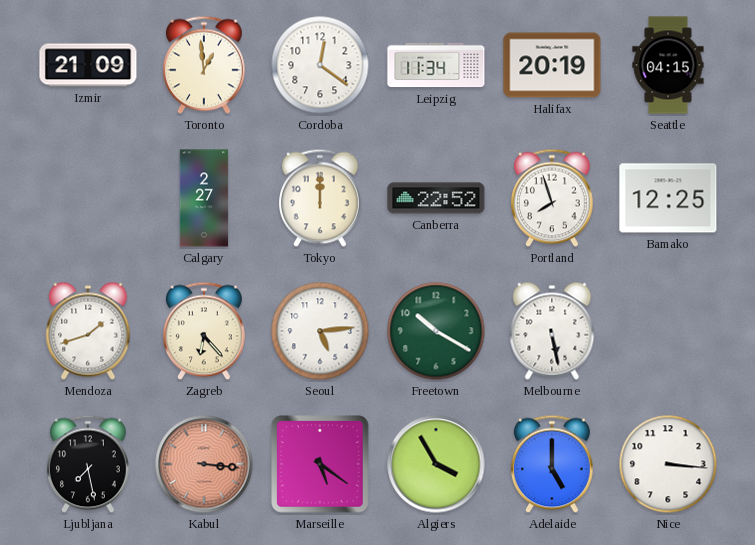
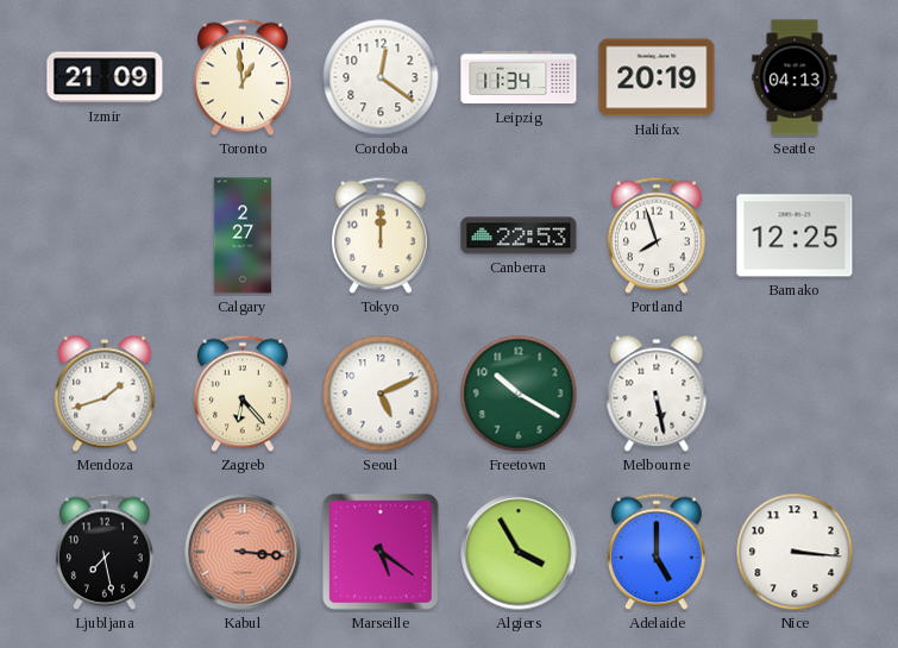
Seattle: 04:15 -> 04:13
Canberra: 22:52 -> 22:53
Seoul: 5:14 -> 5:11
